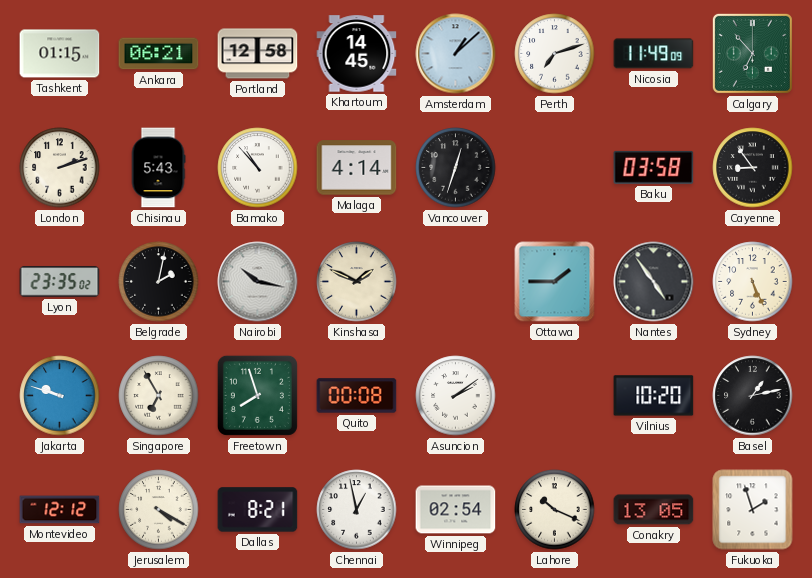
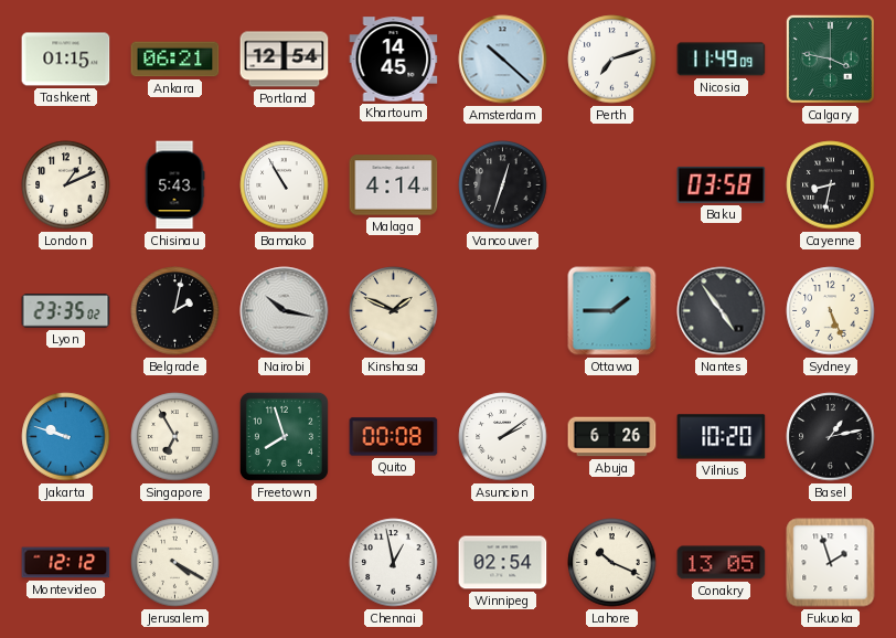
Portland: 12:58 -> 12:54
Amsterdam: 1:08 -> 10:22
Calgary: 6:53 -> 3:47
London: 2:12 -> 1:11
Bamako: 10:53 -> 10:55
Cayenne: 8:54 -> 8:32
Abuja: none -> 6:26
Dallas: 8:21 -> none
